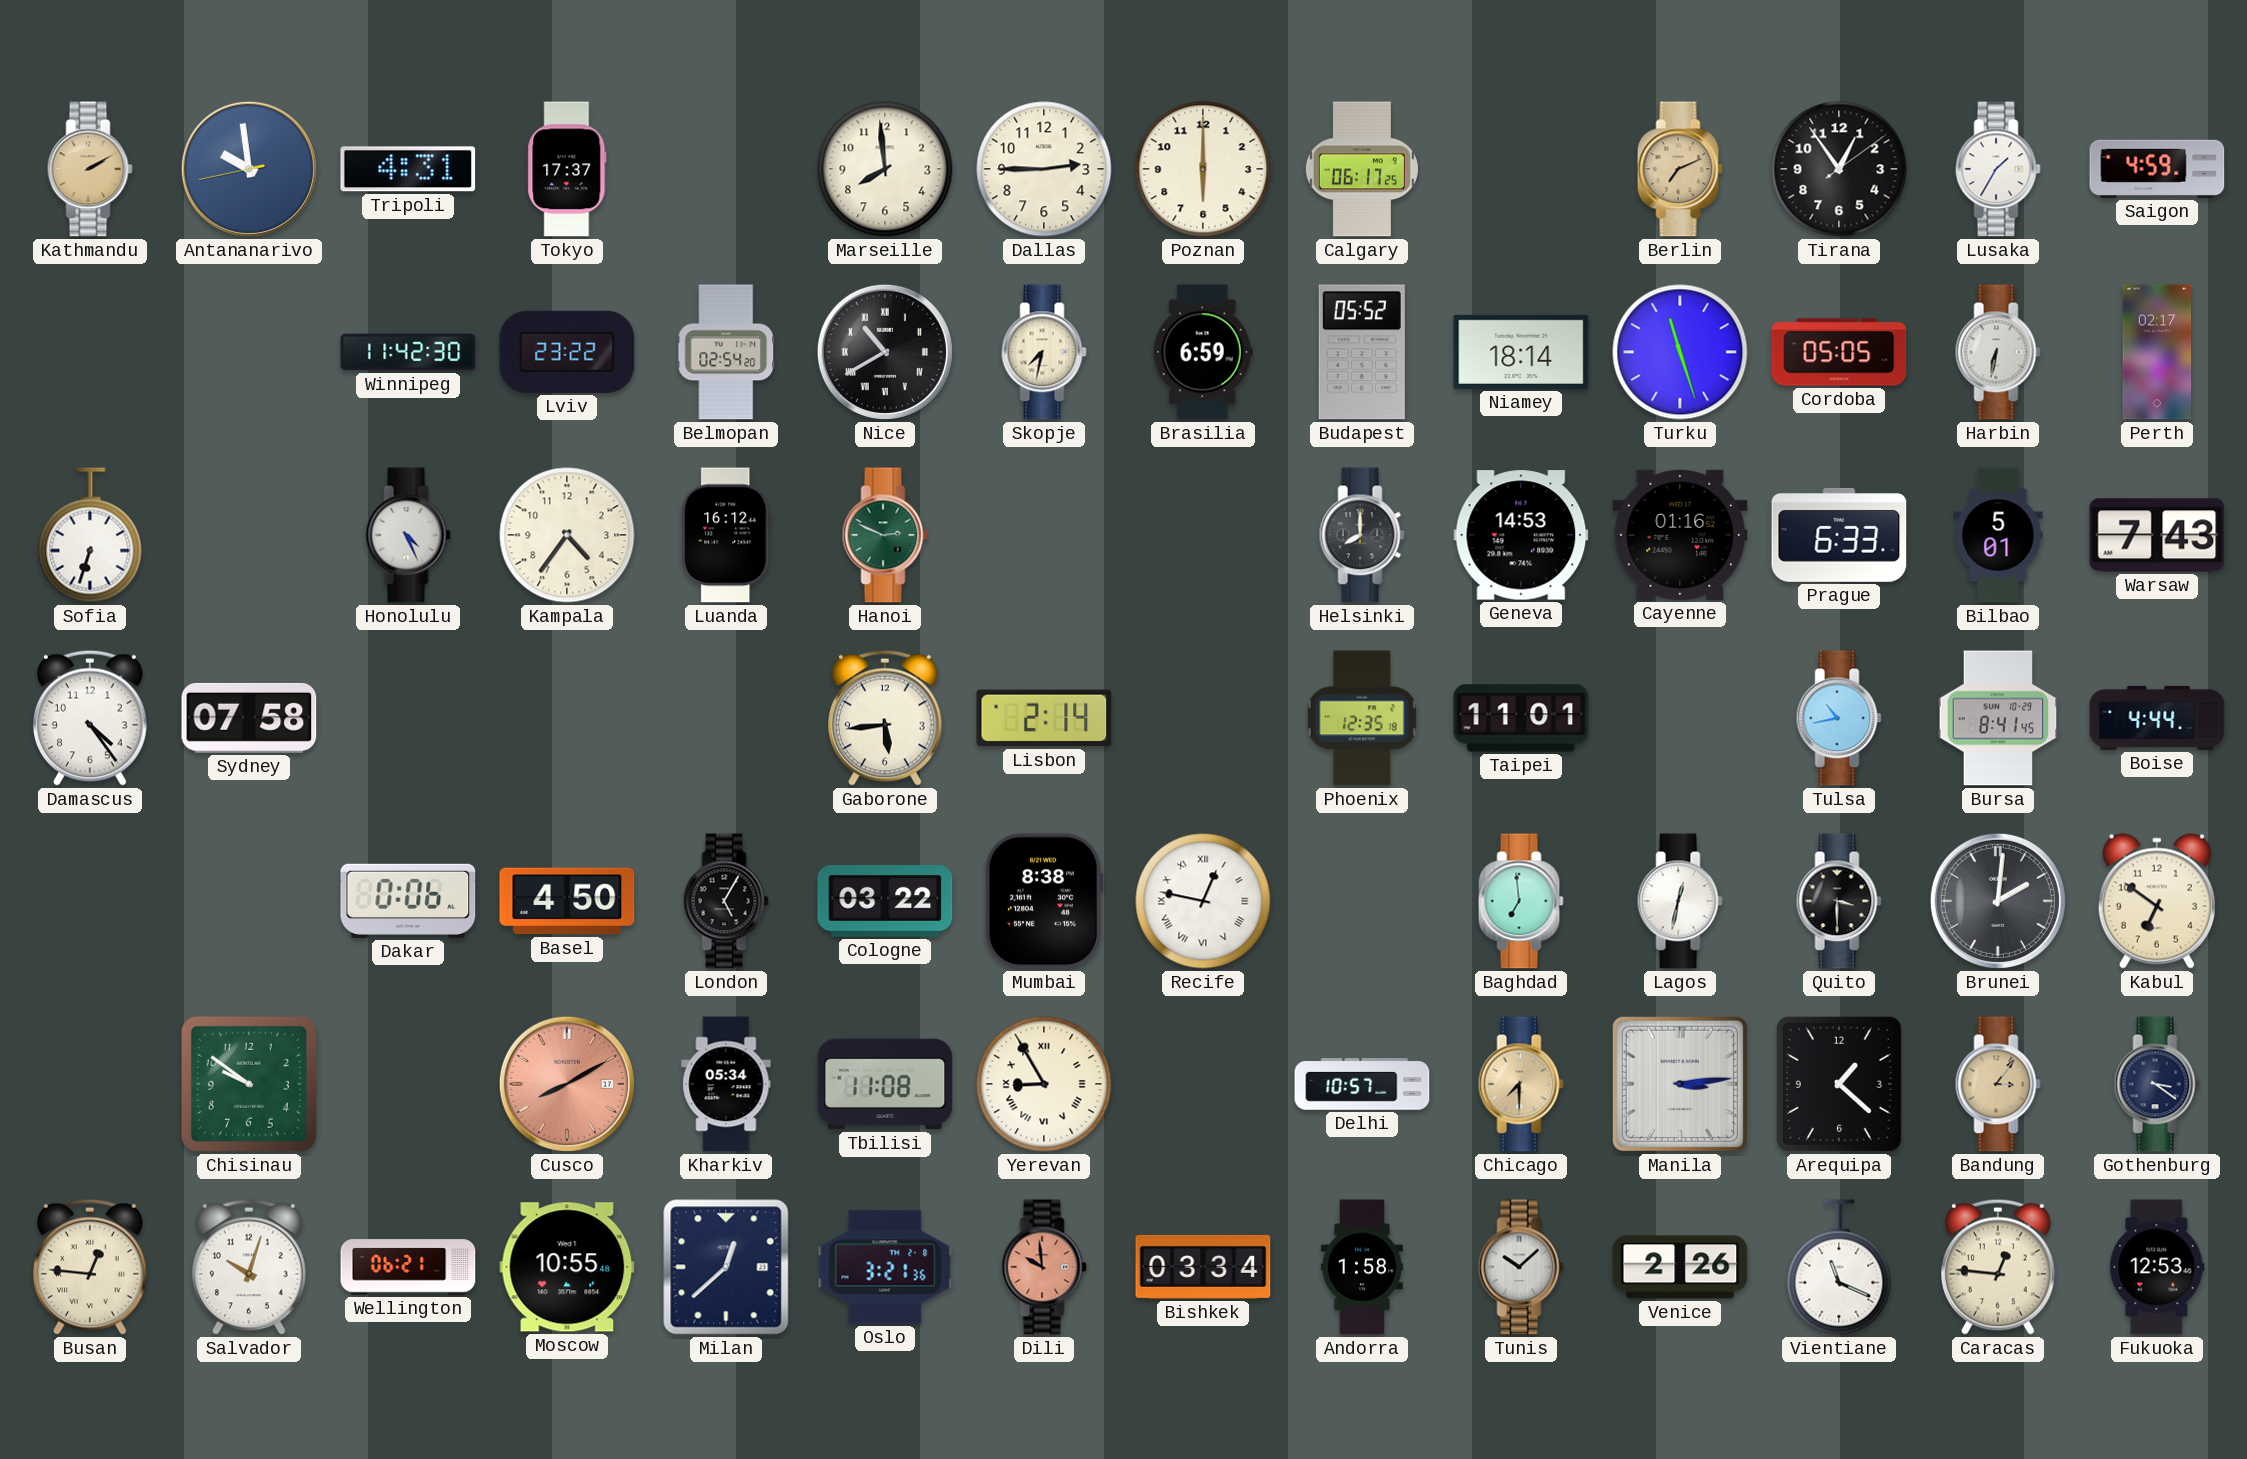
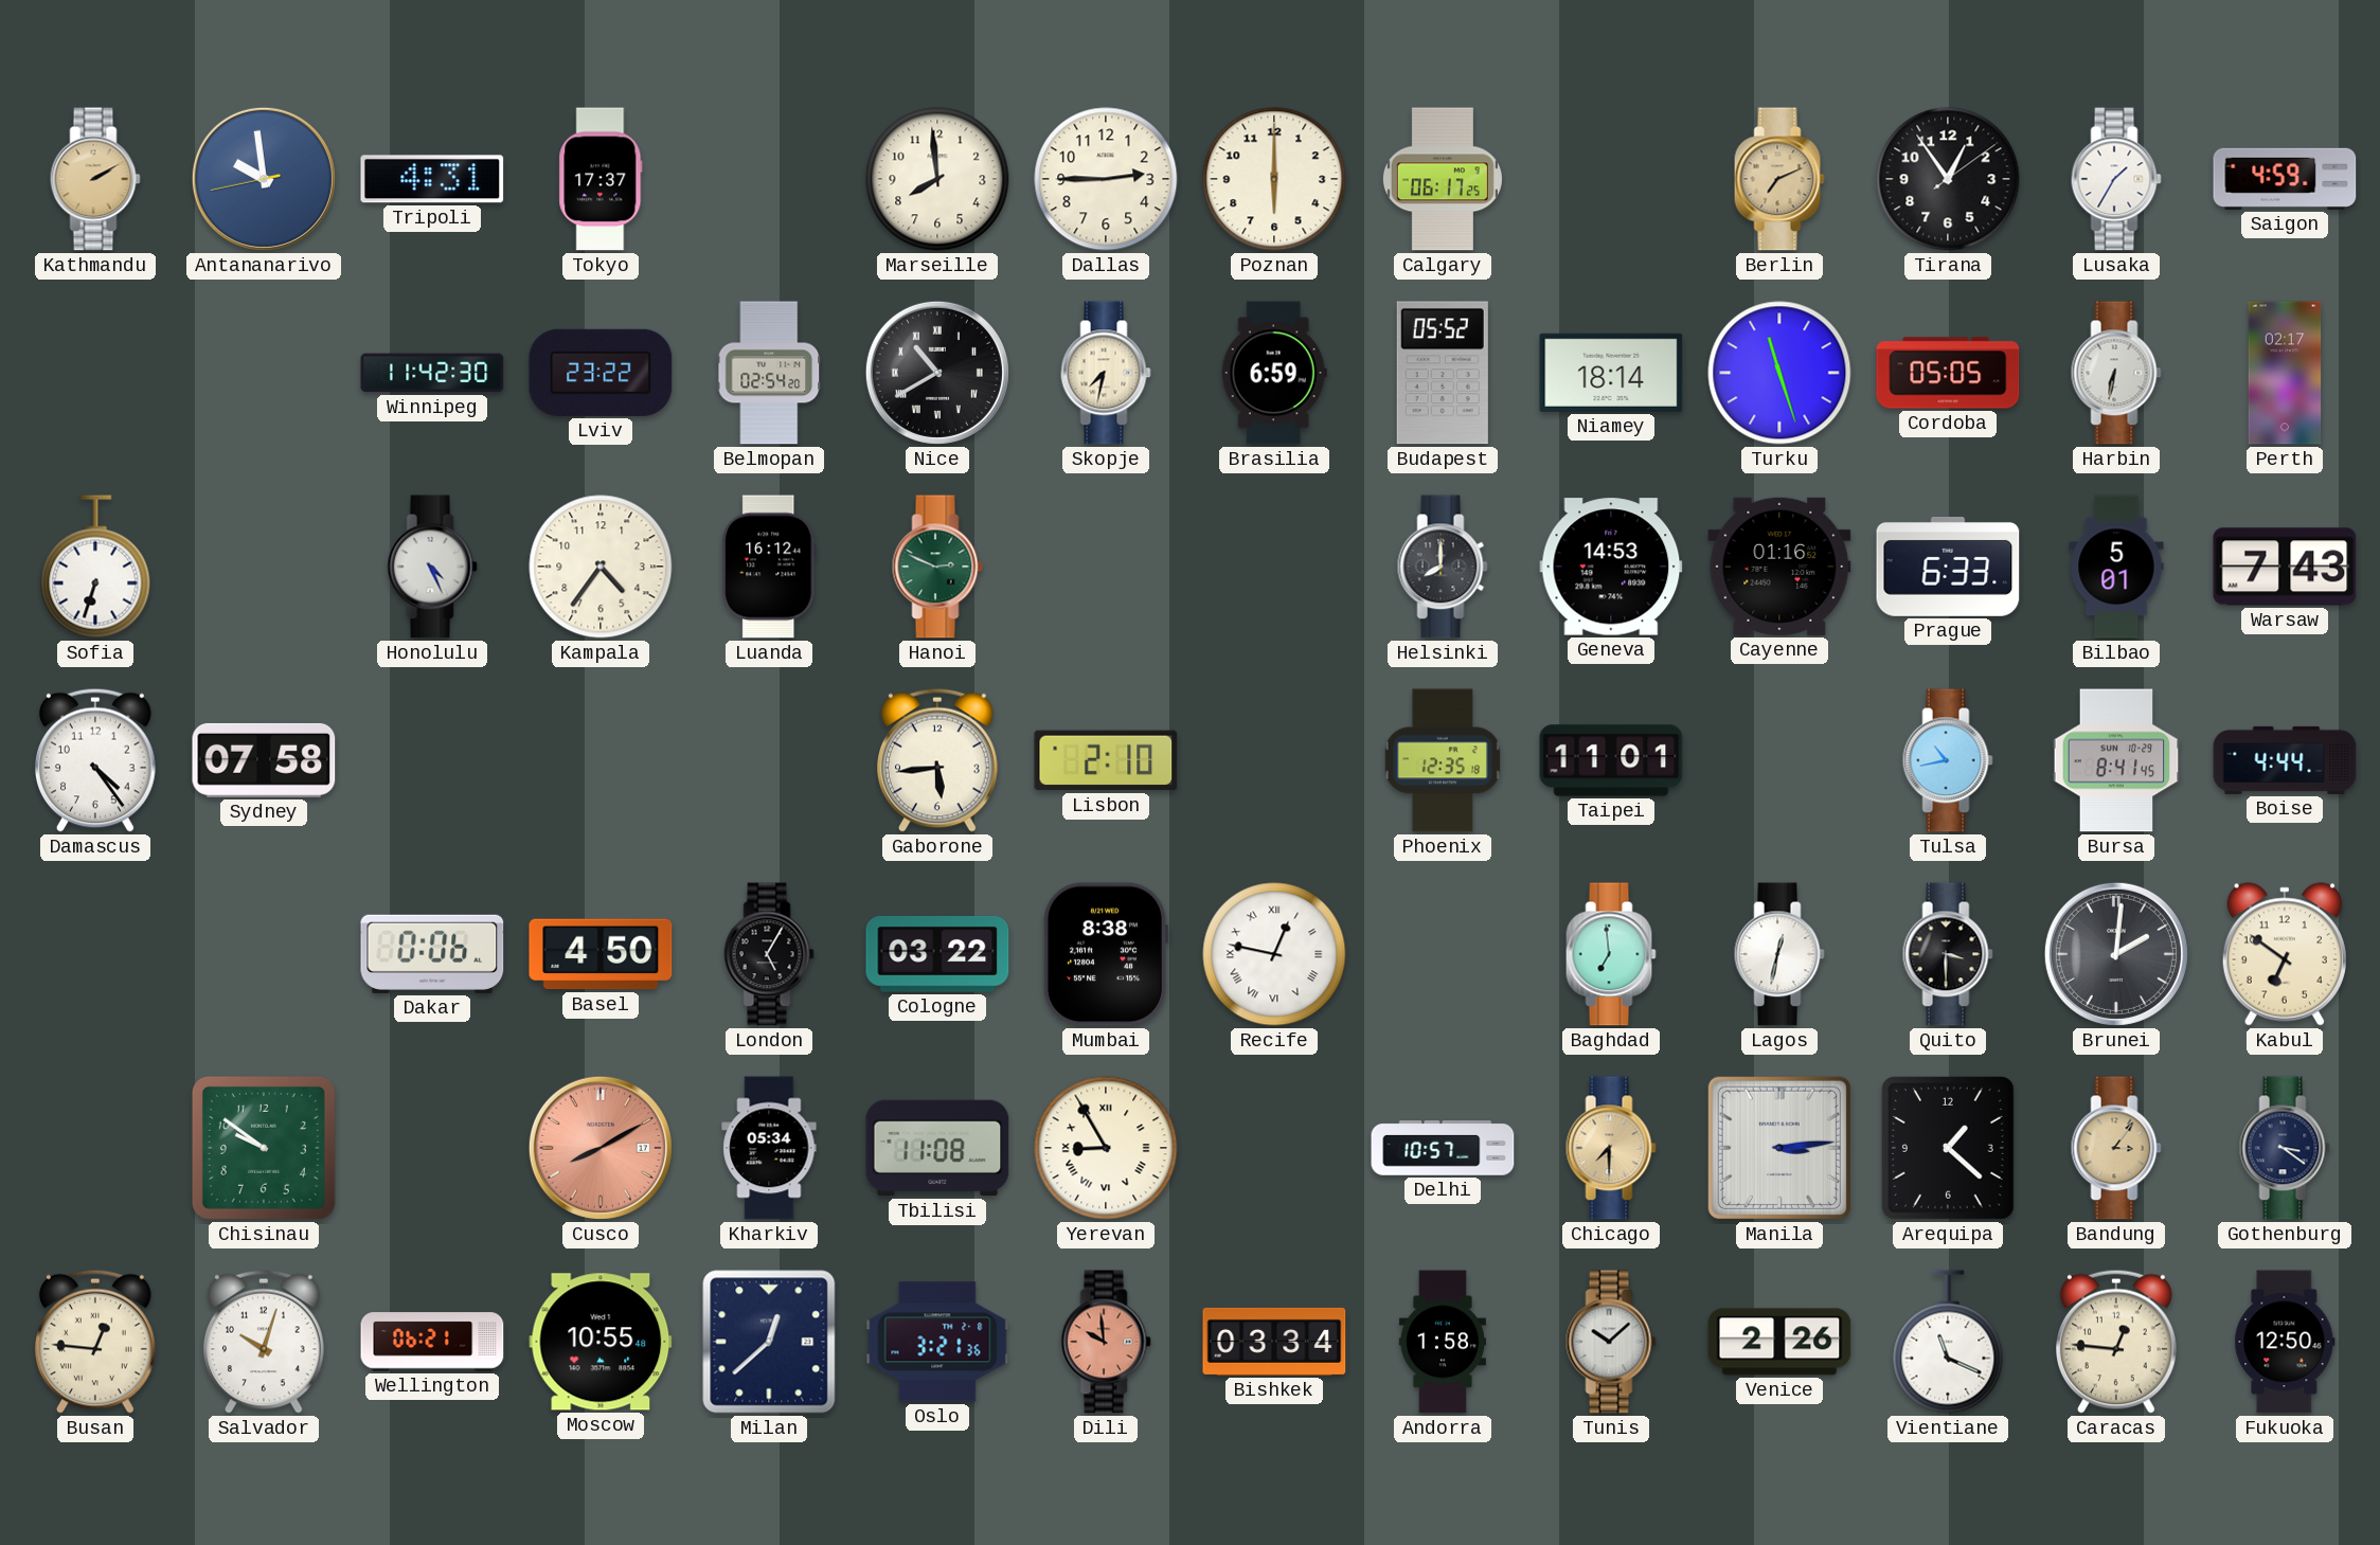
Lisbon: 2:14 -> 2:10
Fukuoka: 12:53 -> 12:50
